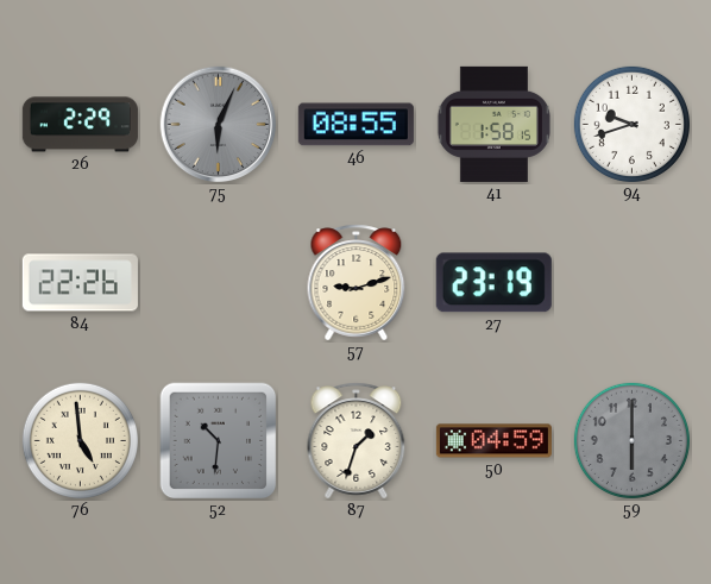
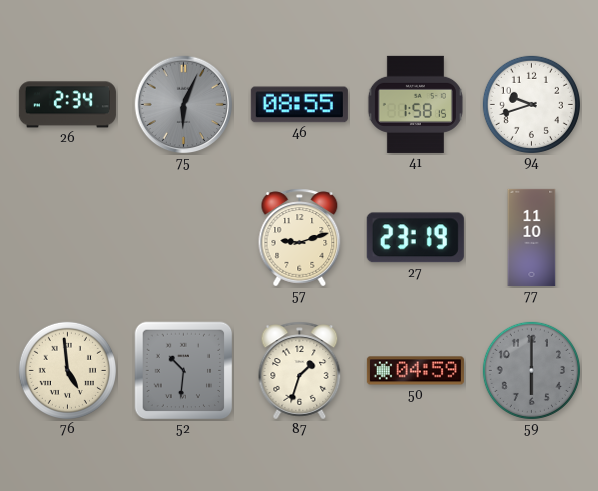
26: 2:29 -> 2:34
84: 22:26 -> none
77: none -> 11:10
